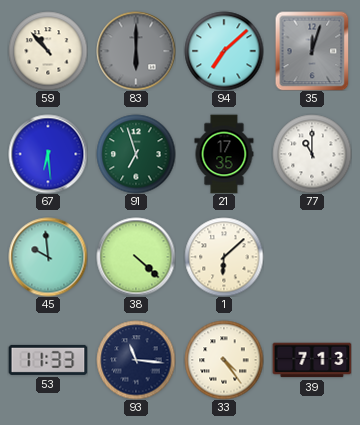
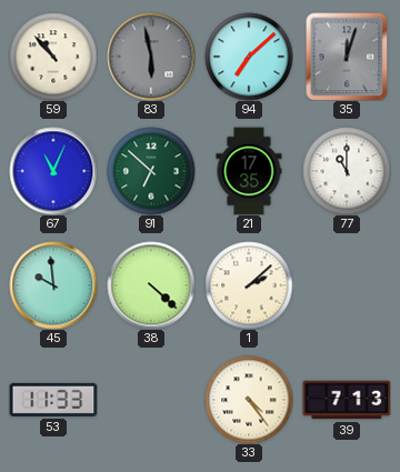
83: 6:00 -> 5:58
67: 6:29 -> 11:04
91: 6:57 -> 6:52
1: 6:08 -> 2:08
93: 11:16 -> none
